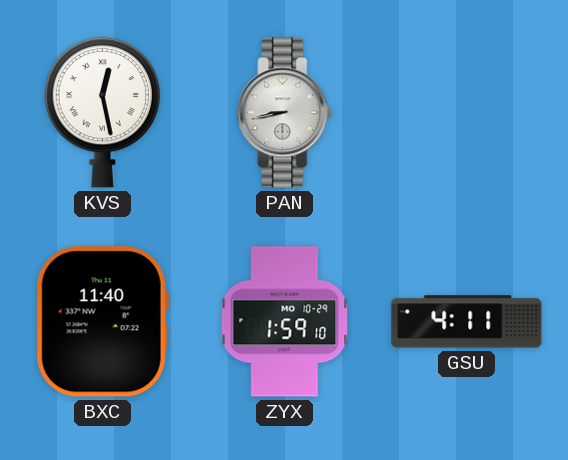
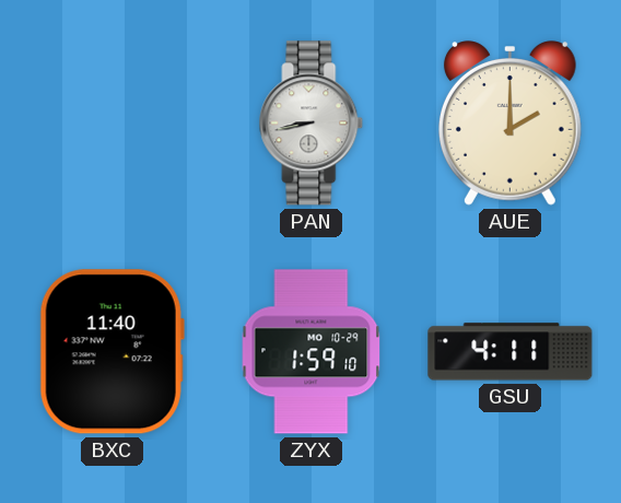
KVS: 12:28 -> none
AUE: none -> 2:00
